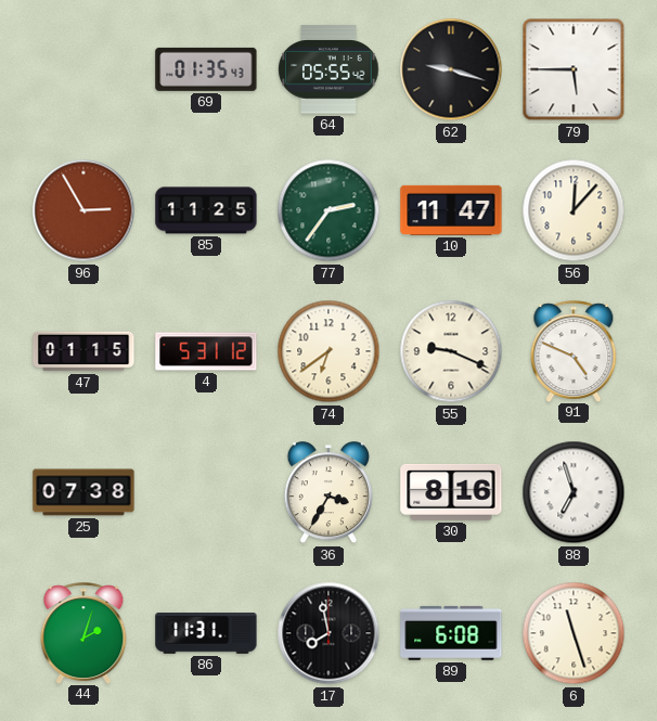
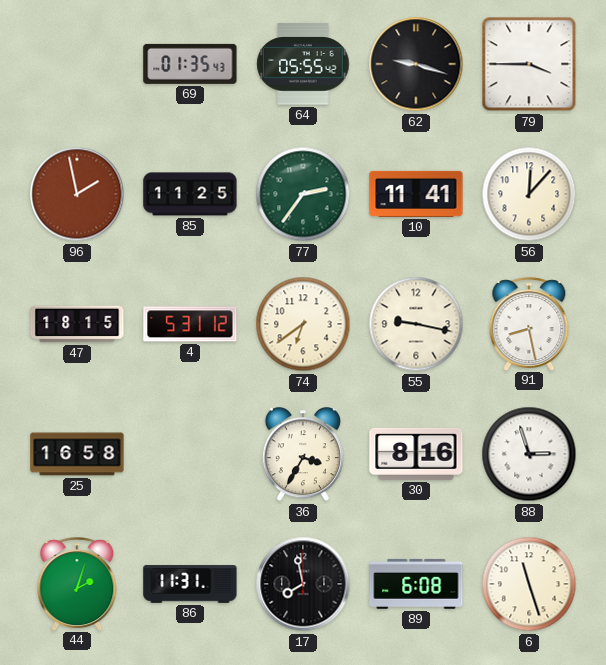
79: 5:45 -> 3:45
96: 2:55 -> 1:58
10: 11:47 -> 11:41
47: 01:15 -> 18:15
55: 9:19 -> 9:17
91: 4:49 -> 8:28
25: 07:38 -> 16:58
88: 6:57 -> 2:57
